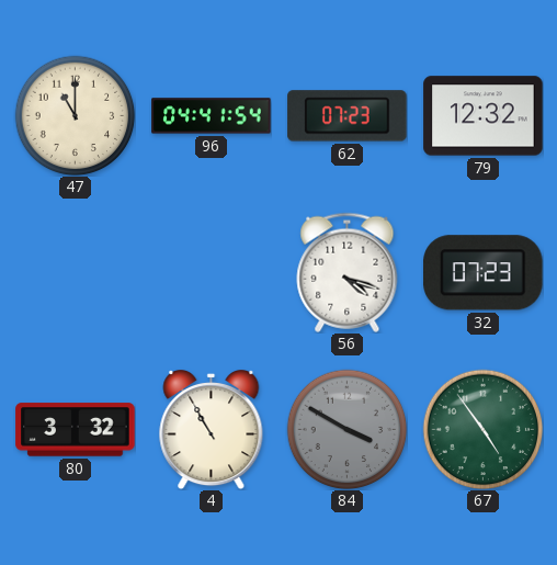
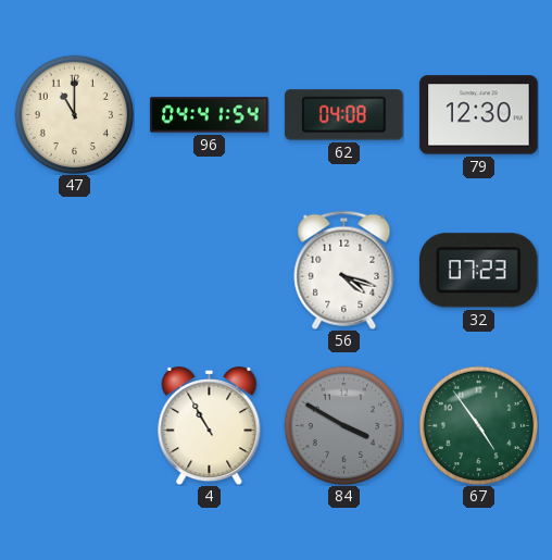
62: 07:23 -> 04:08
79: 12:32 -> 12:30
80: 3:32 -> none
